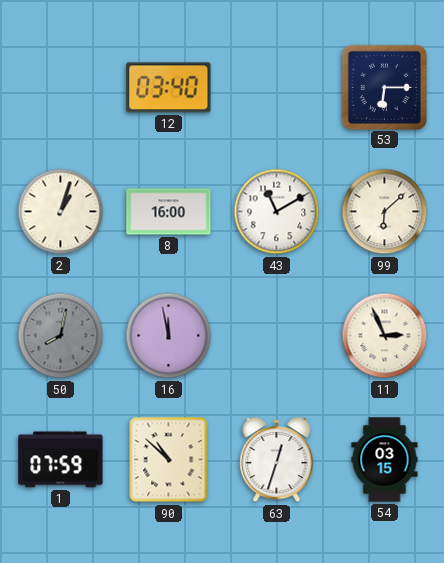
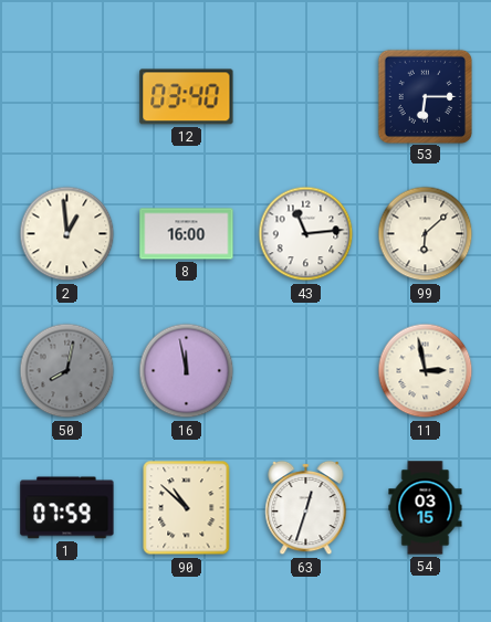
2: 1:03 -> 12:59
43: 11:10 -> 11:14
11: 2:56 -> 2:58
